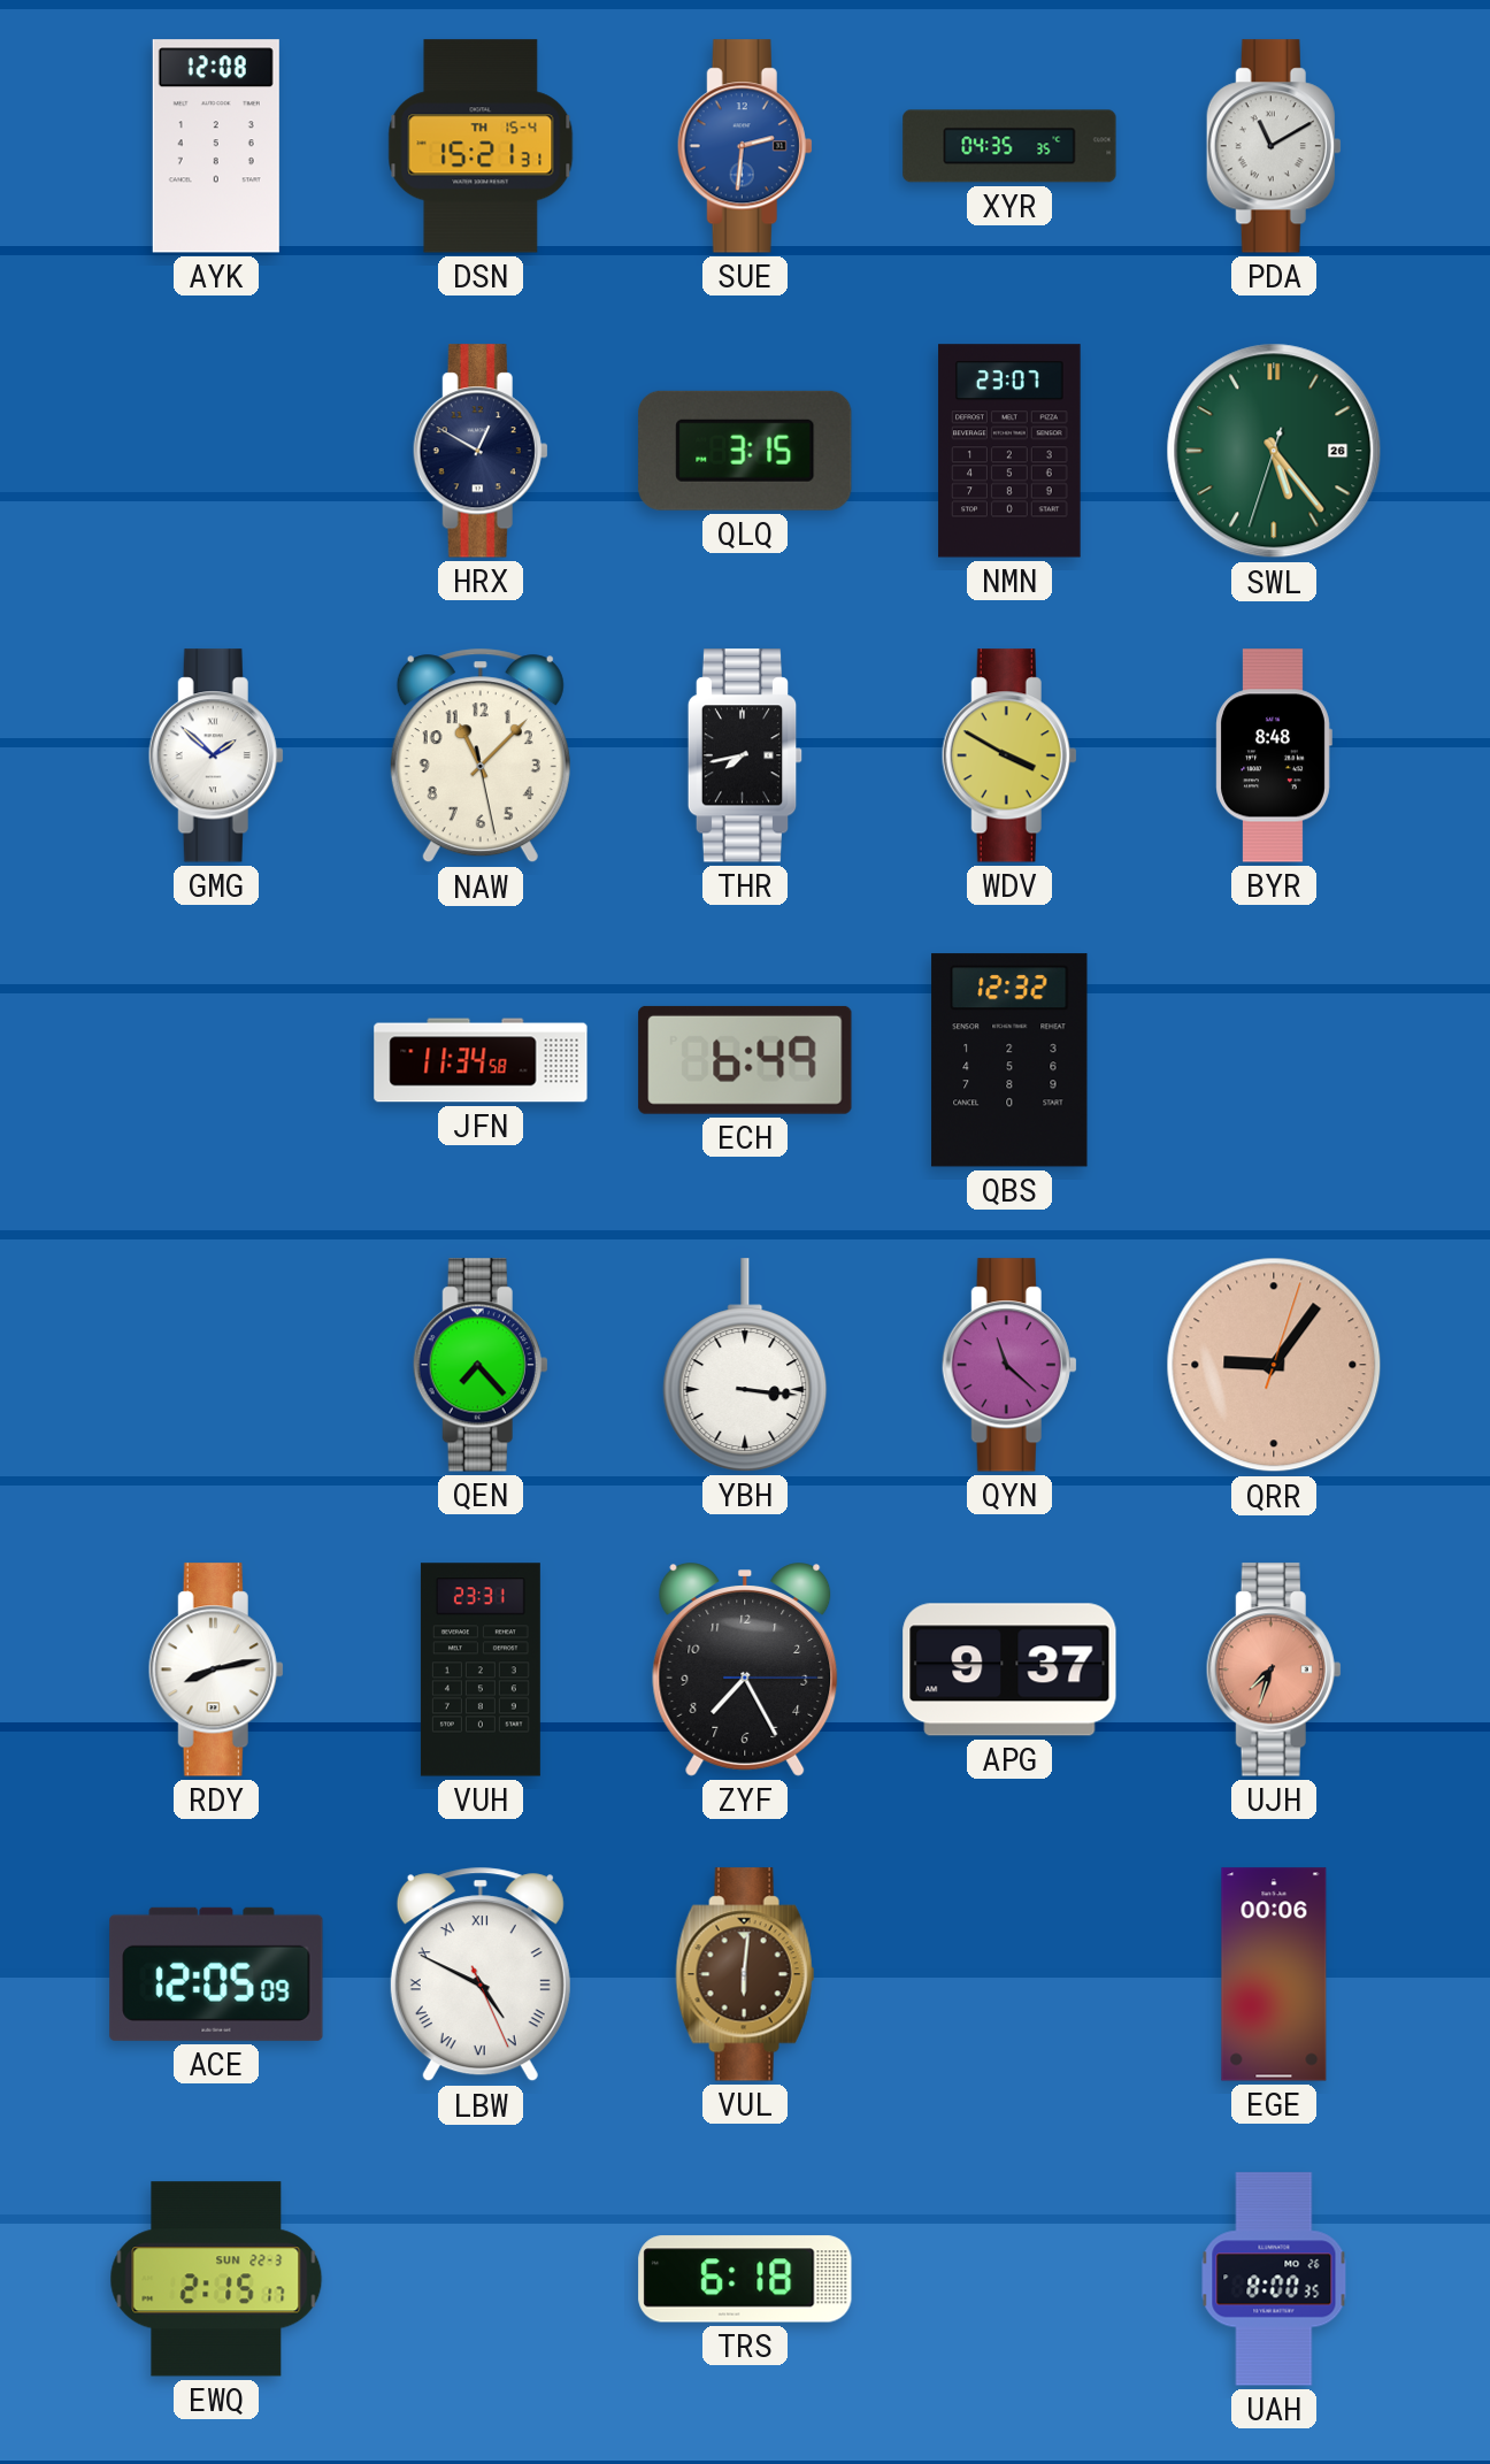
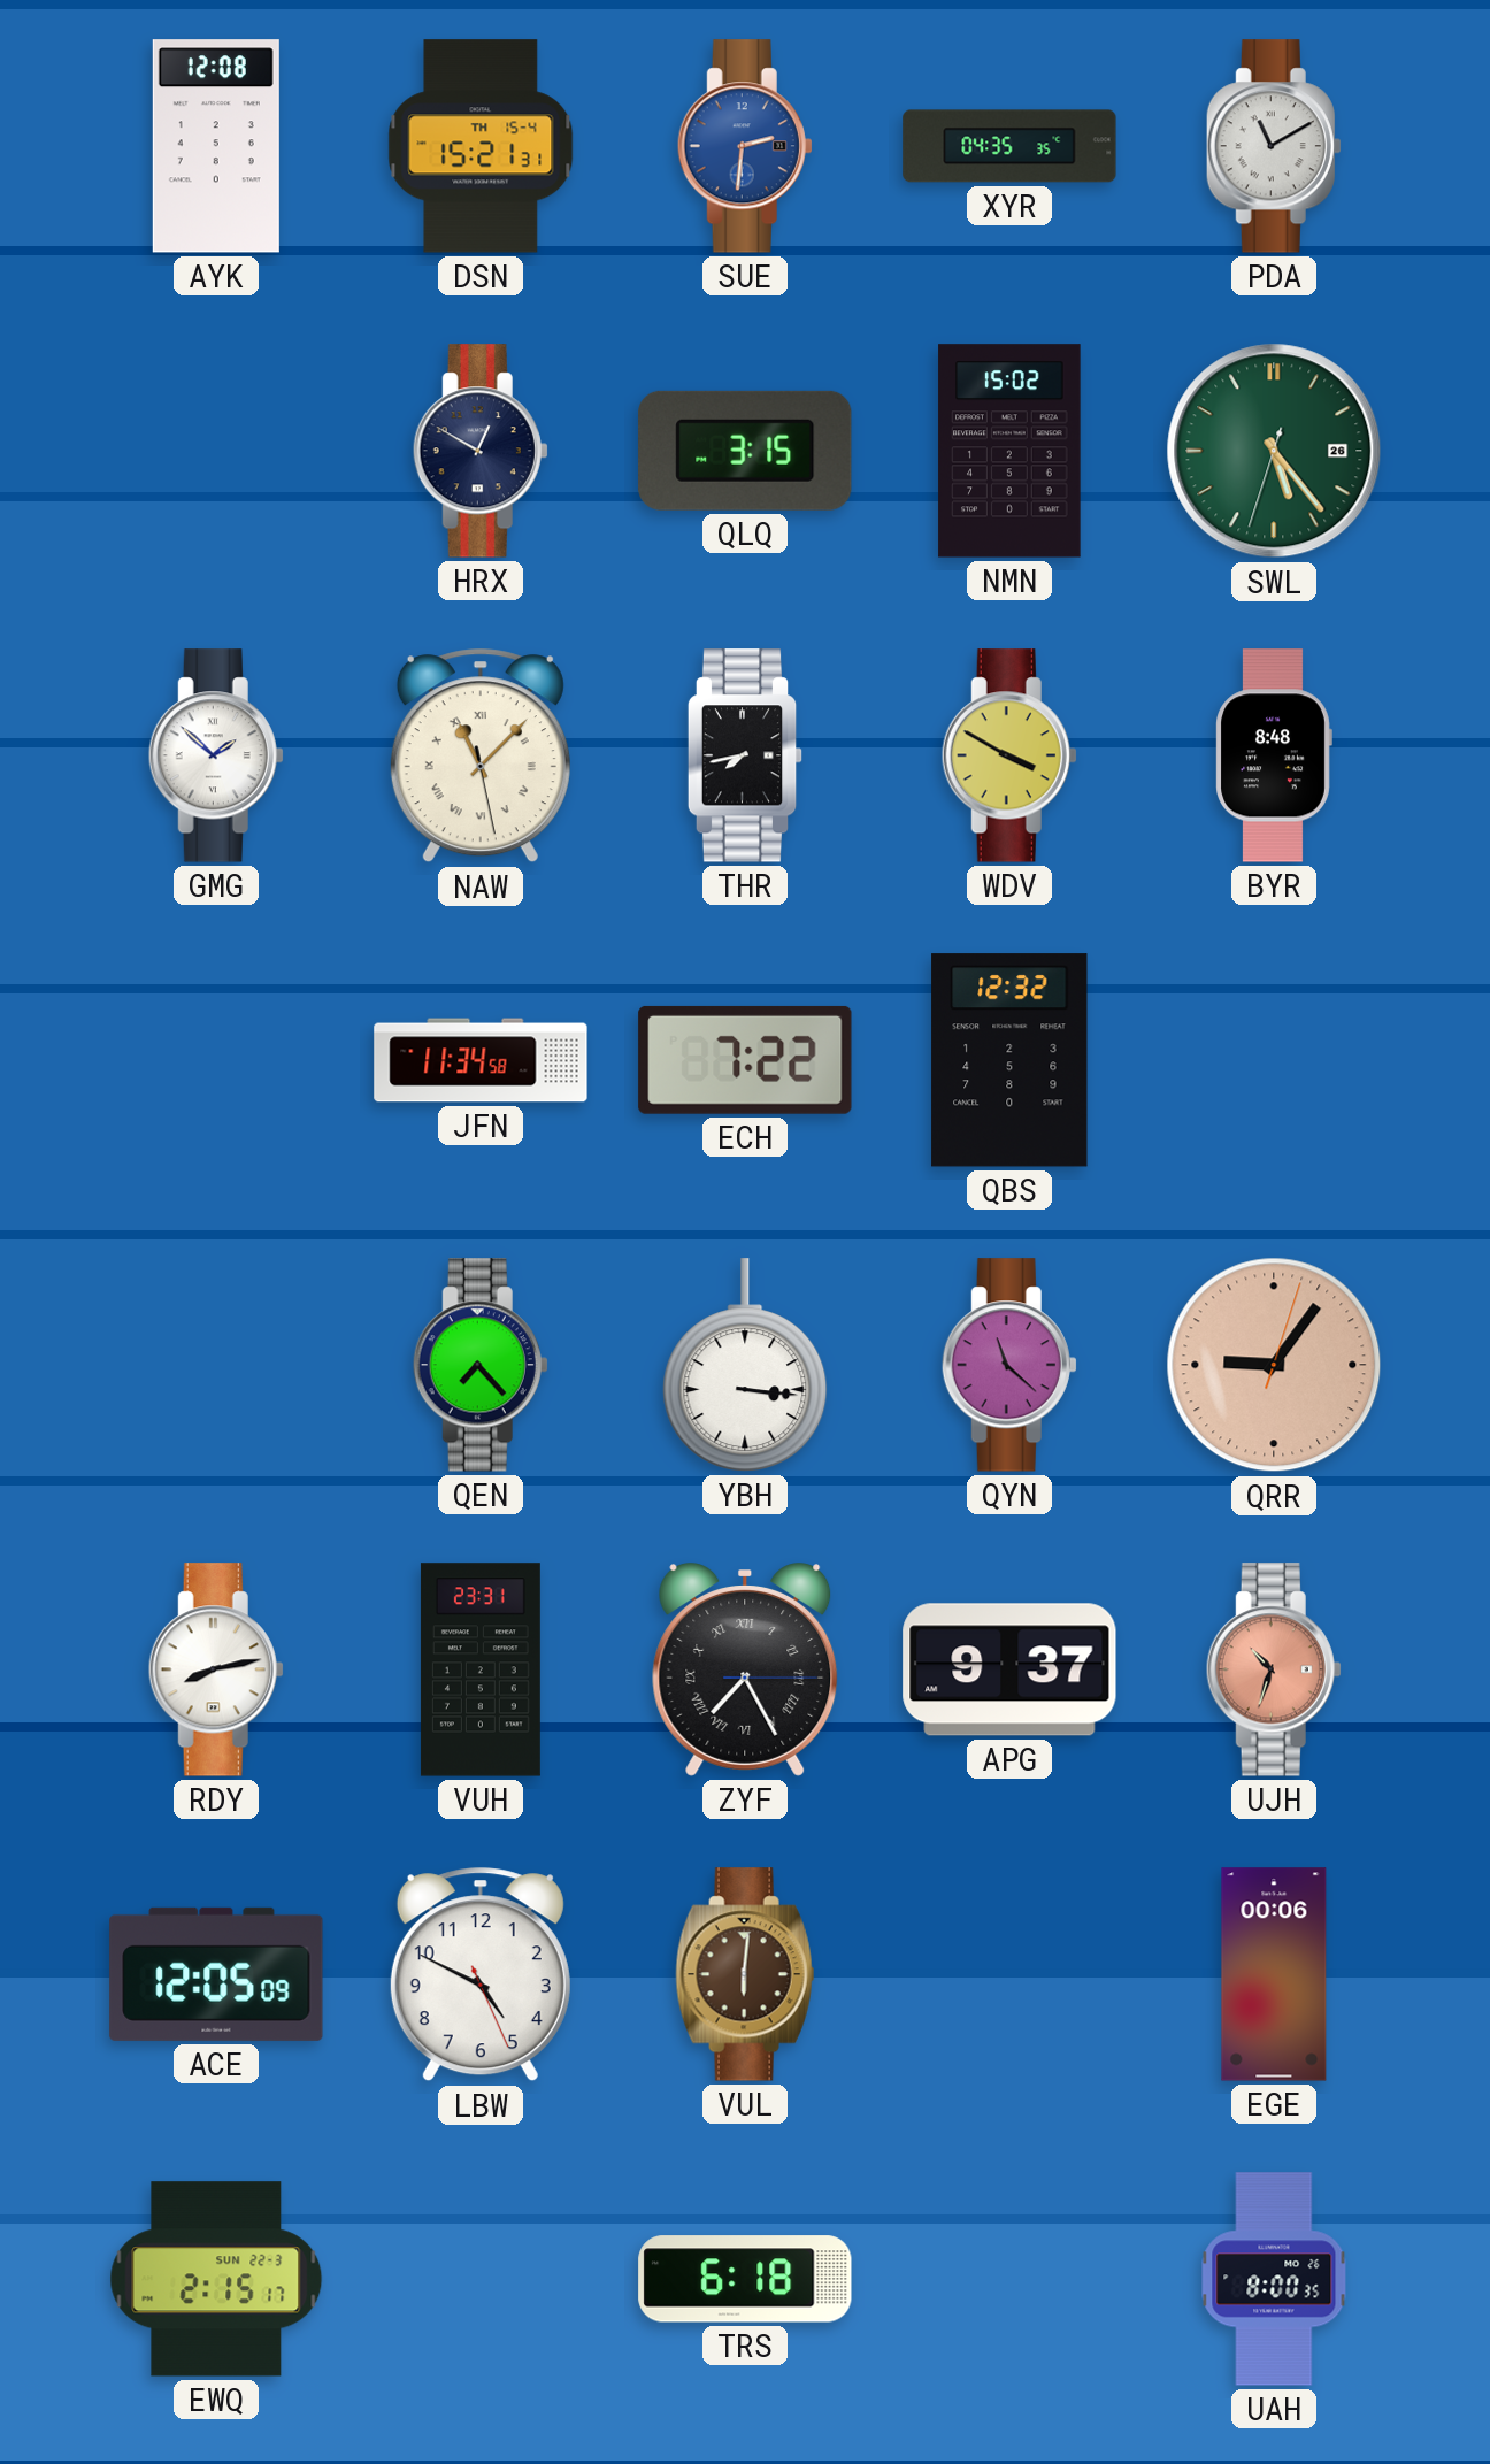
NMN: 23:07 -> 15:02
NAW numerals: Arabic -> Roman
ECH: 6:49 -> 7:22
ZYF numerals: Arabic -> Roman
UJH: 7:33 -> 10:33
LBW numerals: Roman -> Arabic
